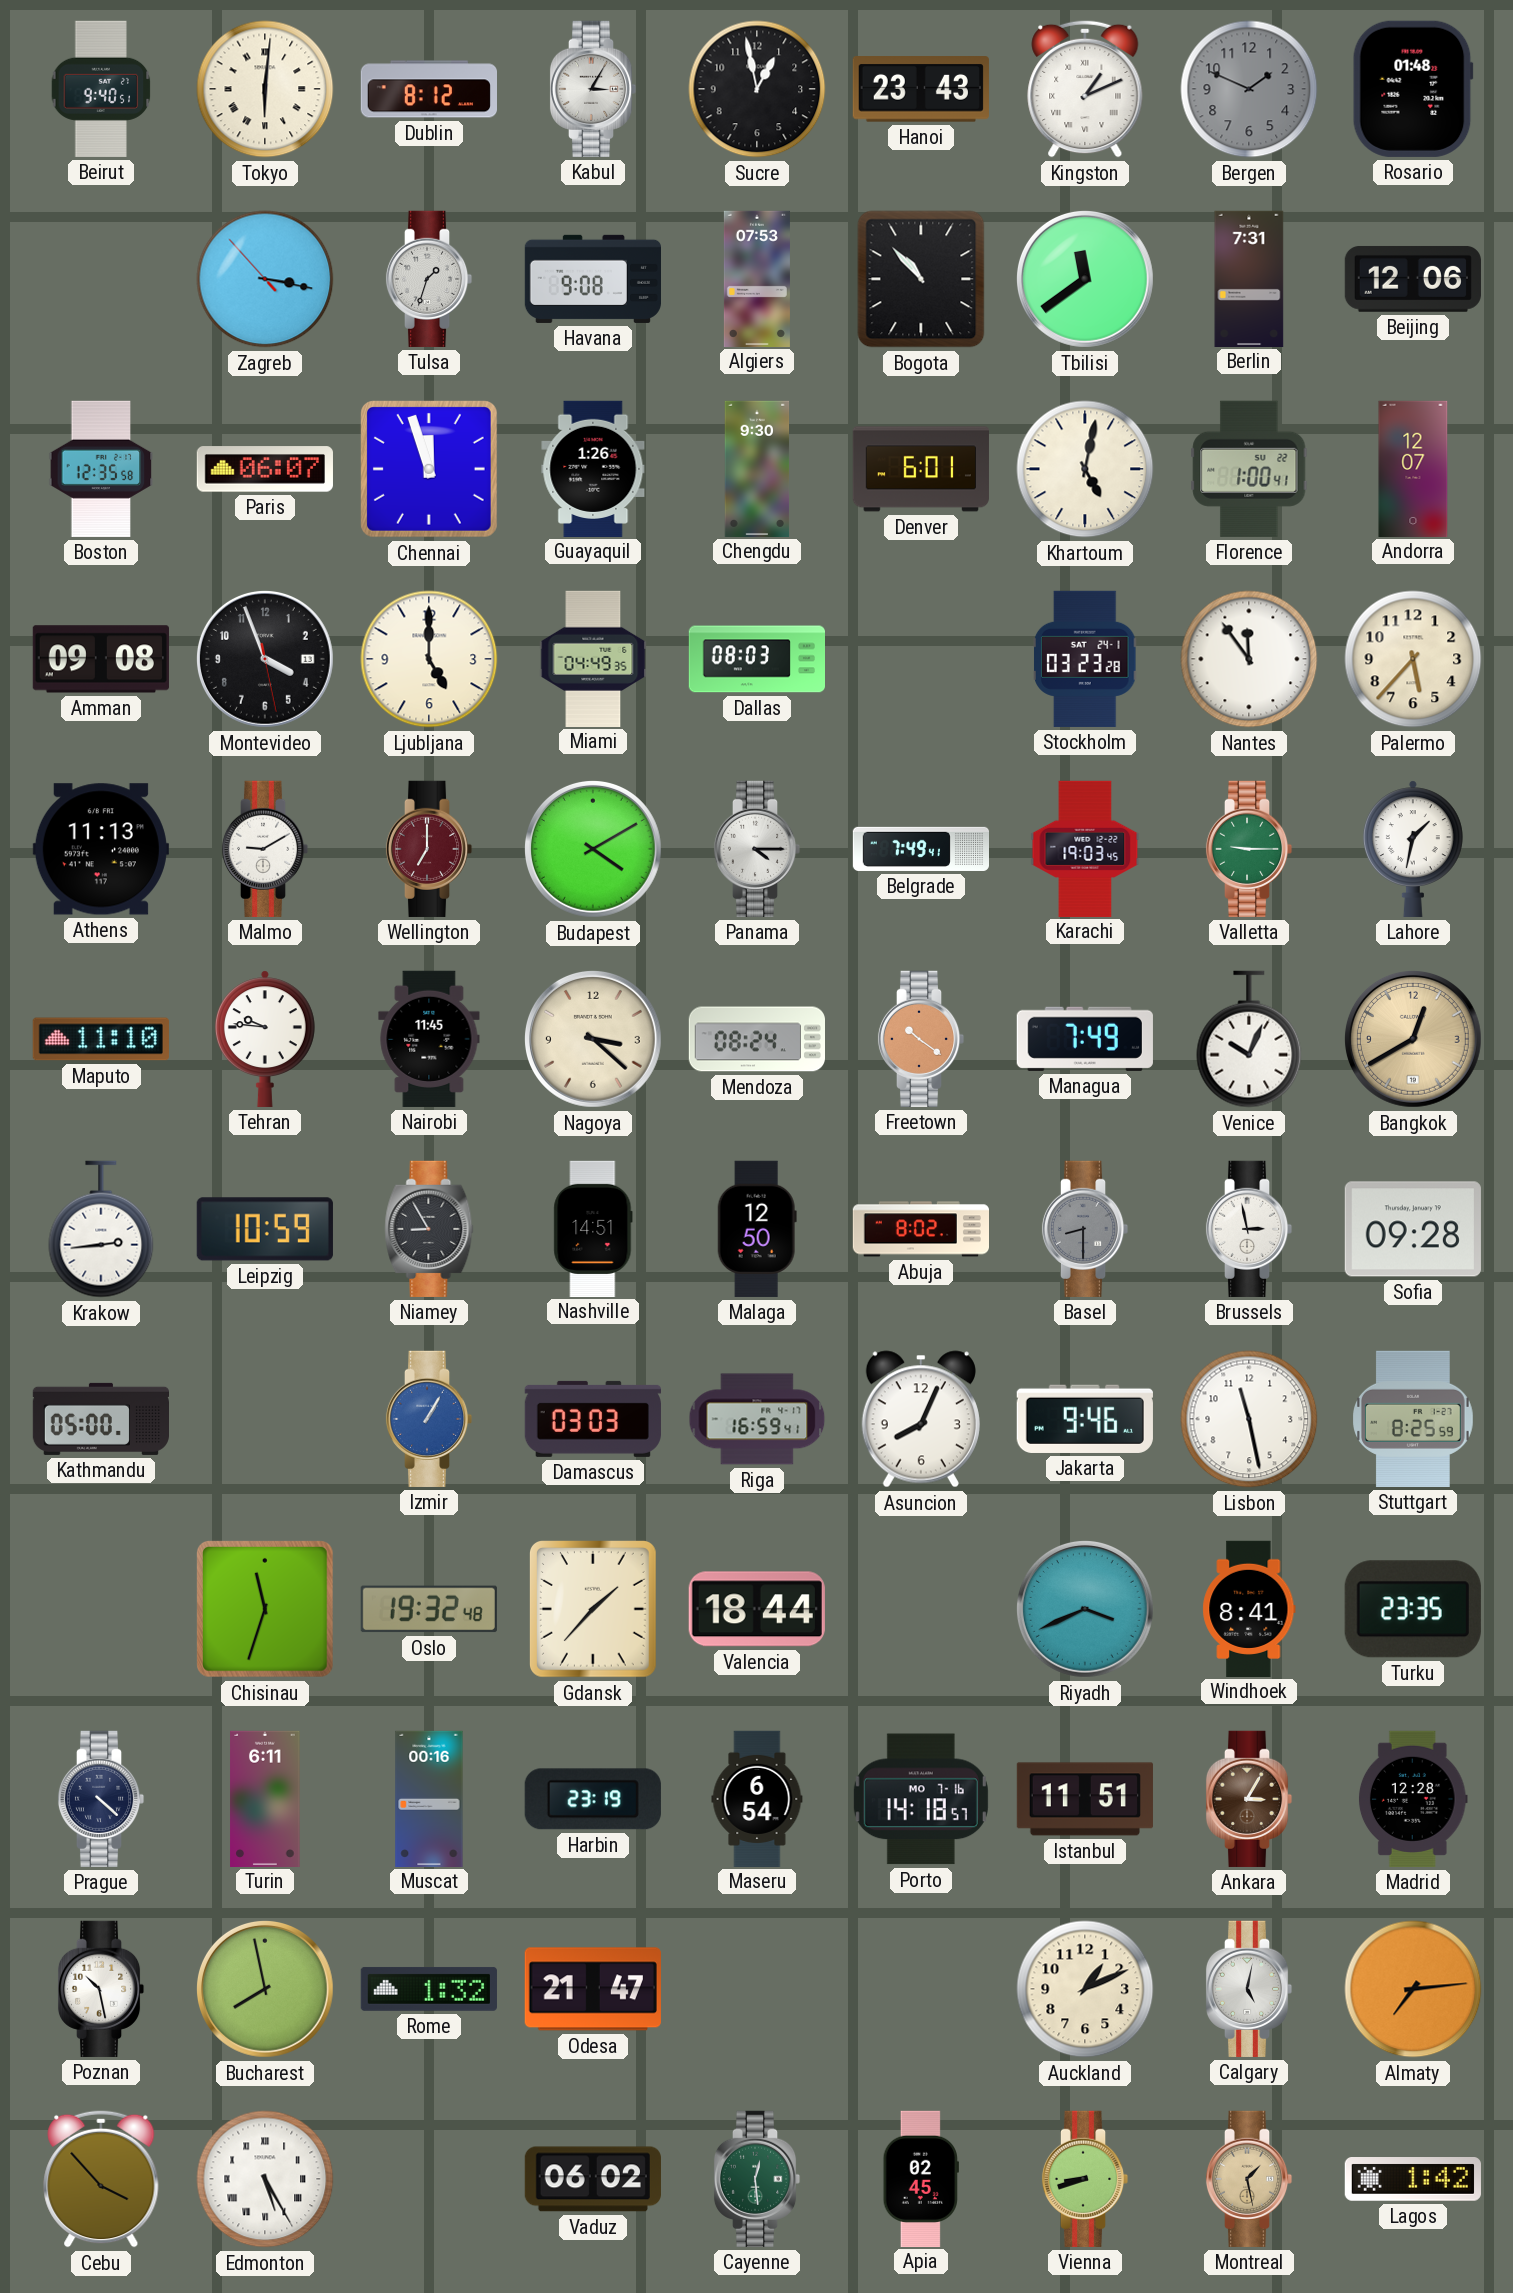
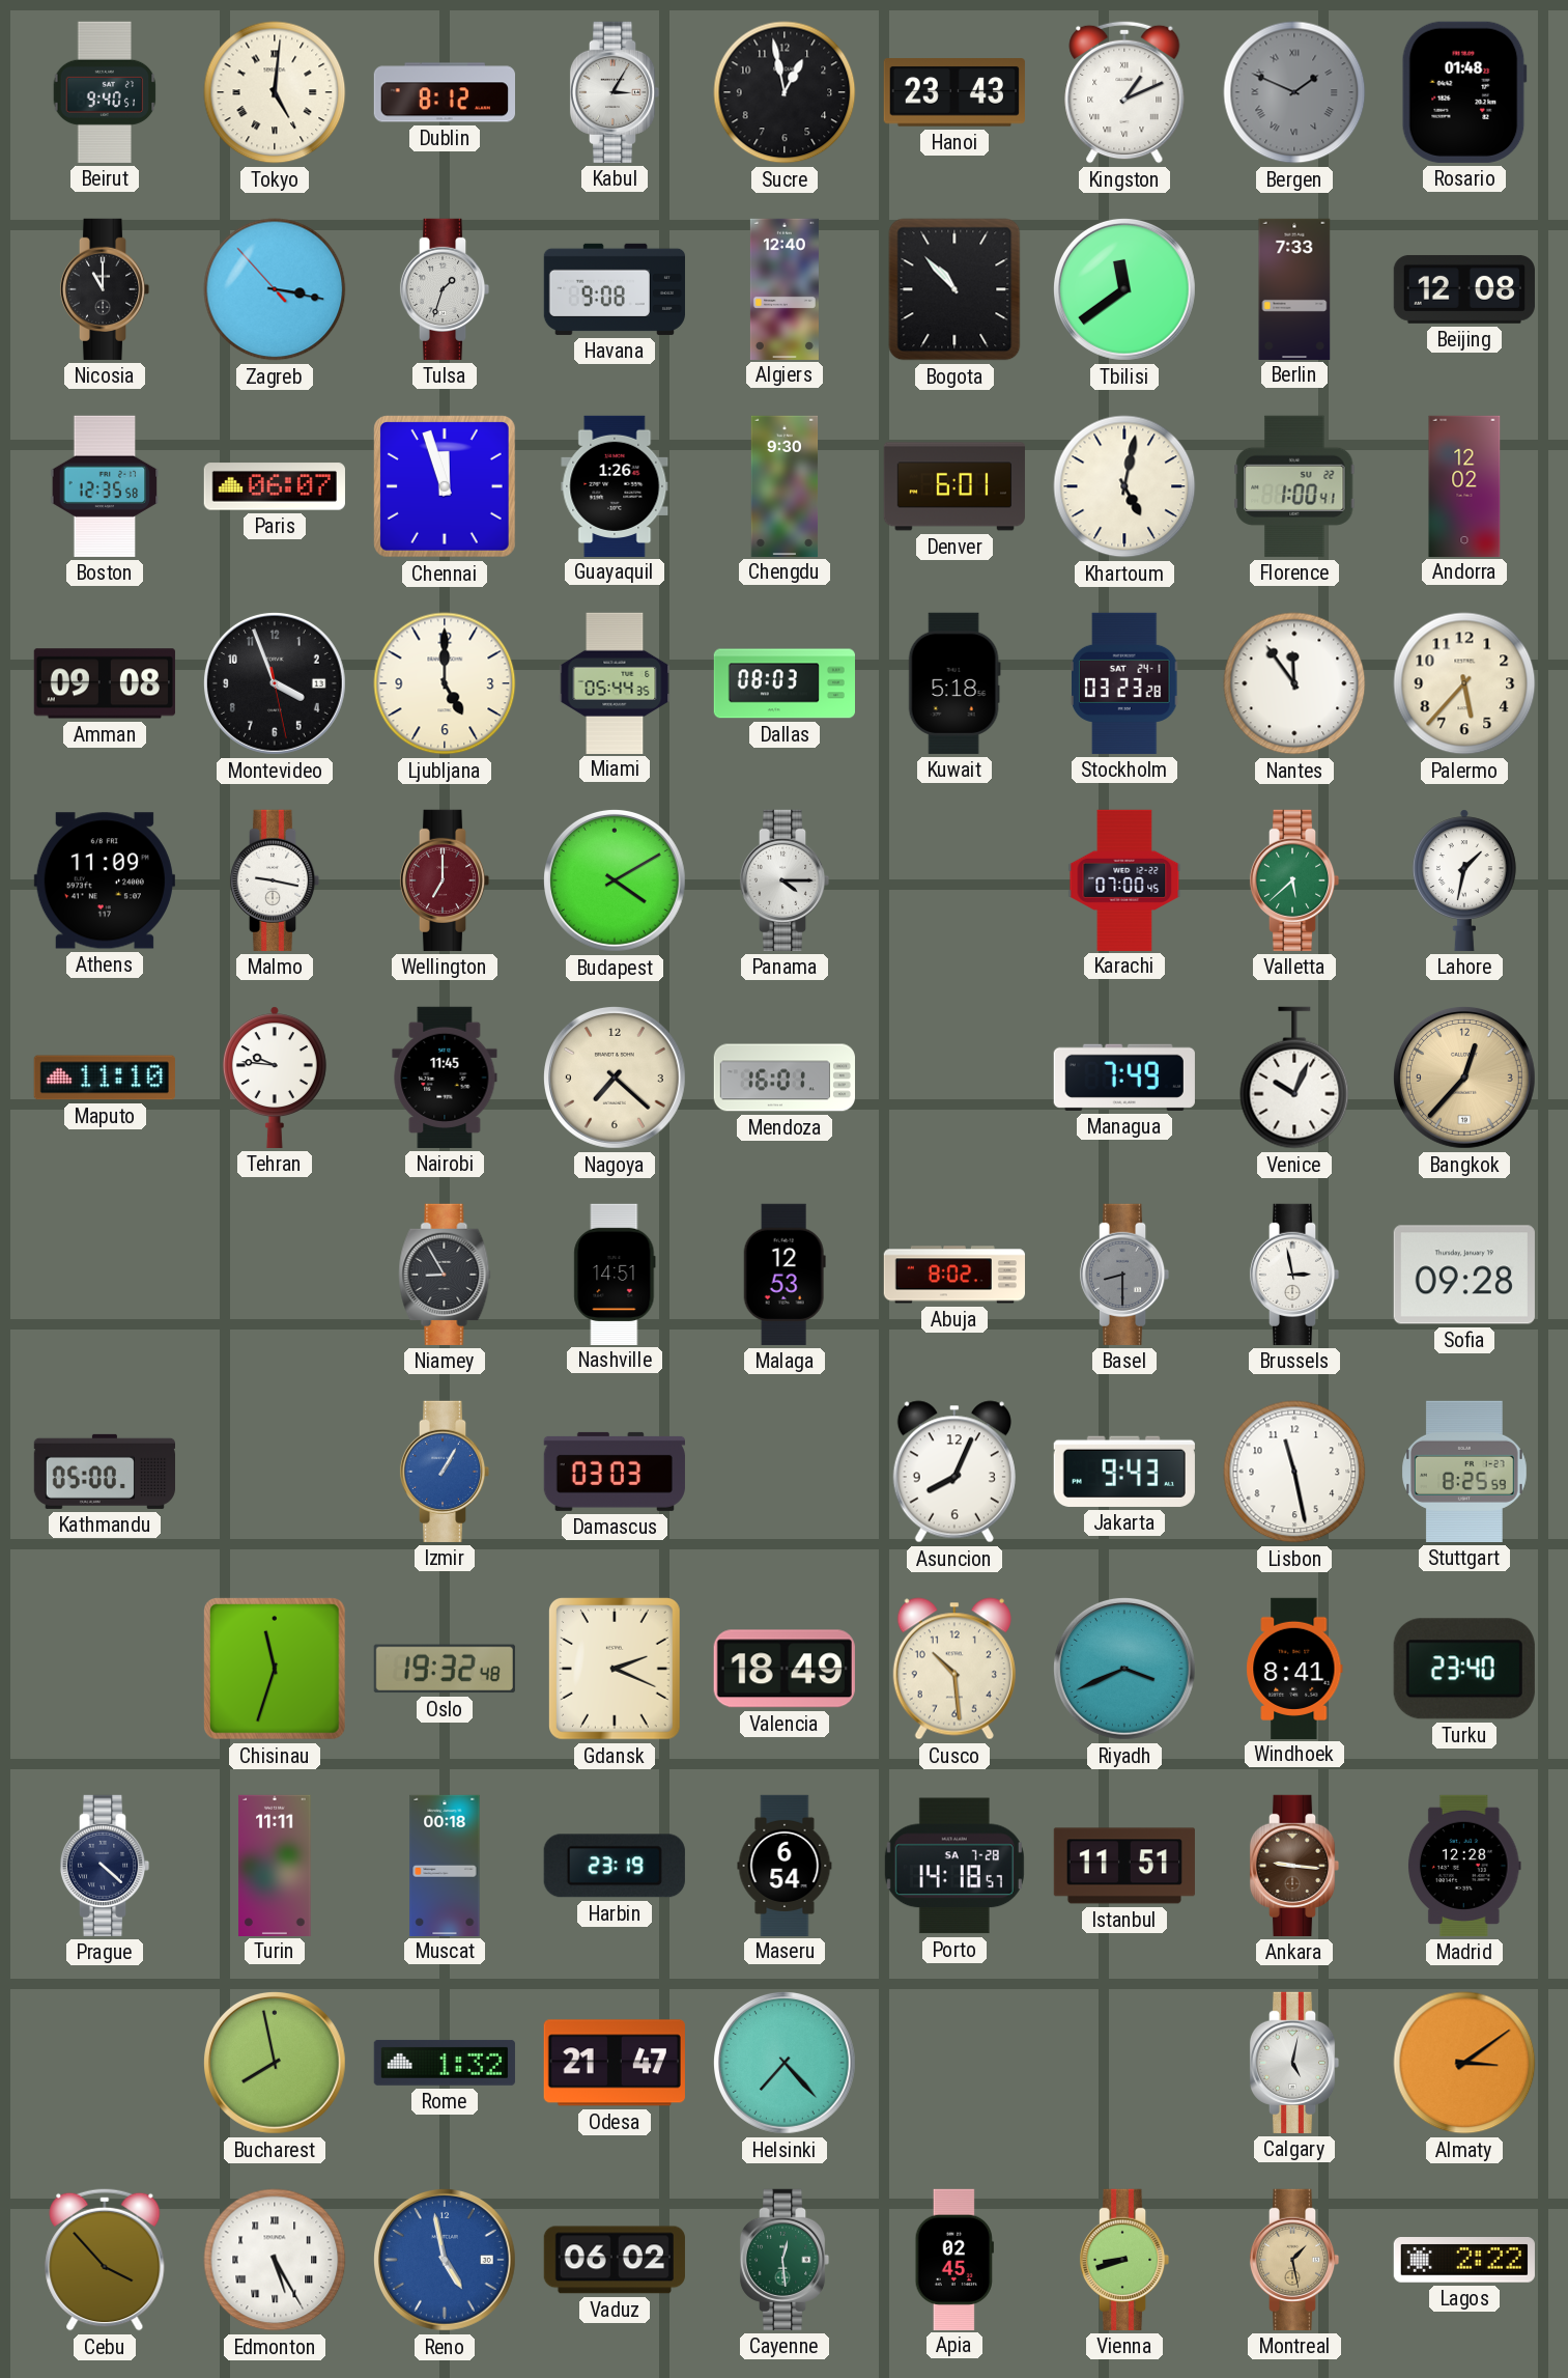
Tokyo: 6:01 -> 5:01
Bergen numerals: Arabic -> Roman
Nicosia: none -> 11:00
Algiers: 07:53 -> 12:40
Berlin: 7:31 -> 7:33
Beijing: 12:06 -> 12:08
Andorra: 12:07 -> 12:02
Miami: 04:49 -> 05:44
Kuwait: none -> 5:18
Athens: 11:13 -> 11:09
Malmo: 9:10 -> 9:17
Belgrade: 7:49 -> none
Karachi: 19:03 -> 07:00
Valletta: 9:15 -> 5:38
Nagoya: 3:22 -> 7:22
Mendoza: 08:24 -> 16:01
Freetown: 10:21 -> none
Bangkok: 12:40 -> 12:37
Krakow: 2:44 -> none
Leipzig: 10:59 -> none
Malaga: 12:50 -> 12:53
Riga: 16:59 -> none
Jakarta: 9:46 -> 9:43
Gdansk: 1:37 -> 2:19
Valencia: 18:44 -> 18:49
Cusco: none -> 10:29
Turku: 23:35 -> 23:40
Turin: 6:11 -> 11:11
Muscat: 00:16 -> 00:18
Porto date: MO 7-16 -> SA 7-28
Ankara: 3:05 -> 9:16
Poznan: 10:28 -> none
Helsinki: none -> 7:23
Auckland: 1:11 -> none
Almaty: 7:14 -> 3:09
Reno: none -> 4:58
Lagos: 1:42 -> 2:22
